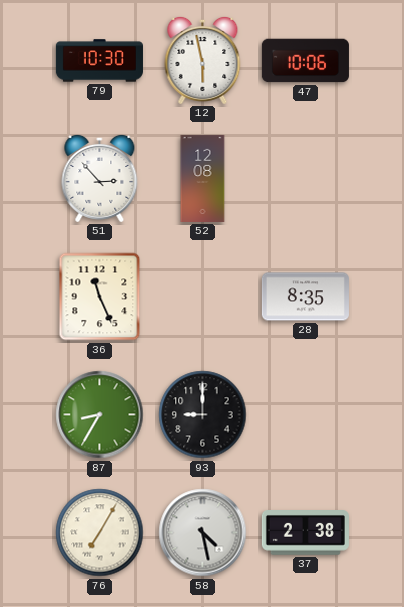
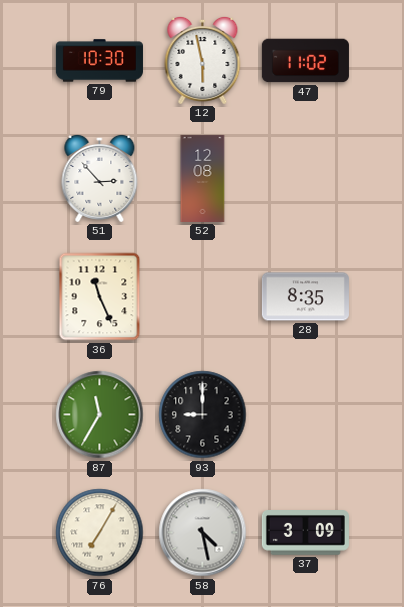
47: 10:06 -> 11:02
87: 8:35 -> 11:35
37: 2:38 -> 3:09
